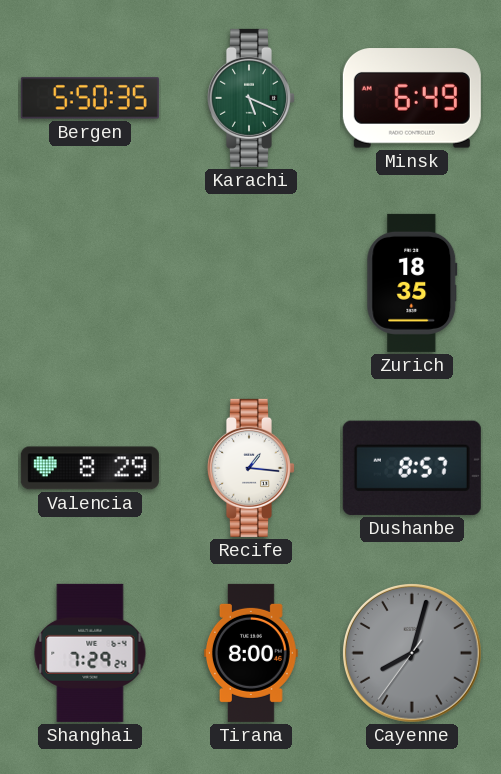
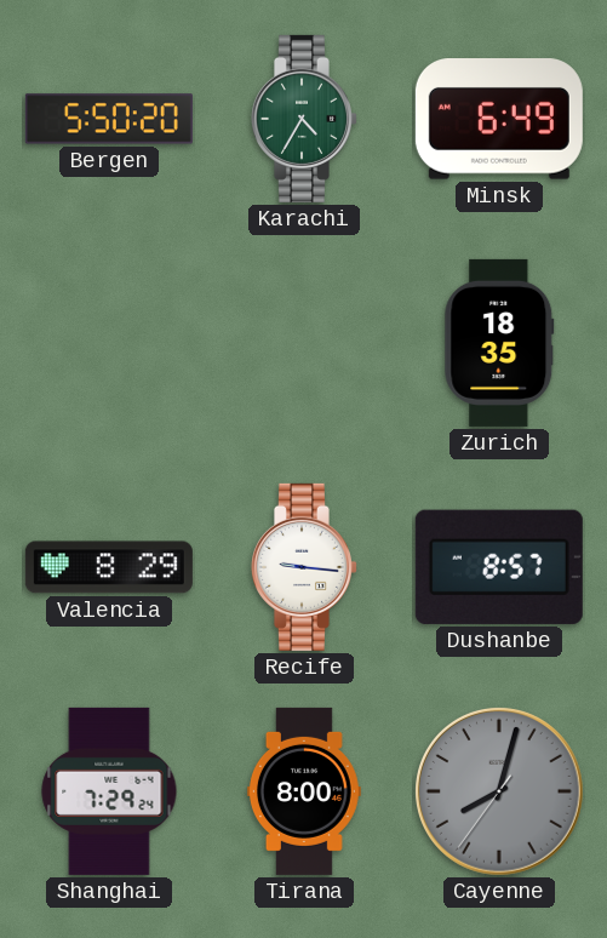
Bergen: 5:50:35 -> 5:50:20
Karachi: 5:19 -> 4:35
Recife: 1:16 -> 9:16
